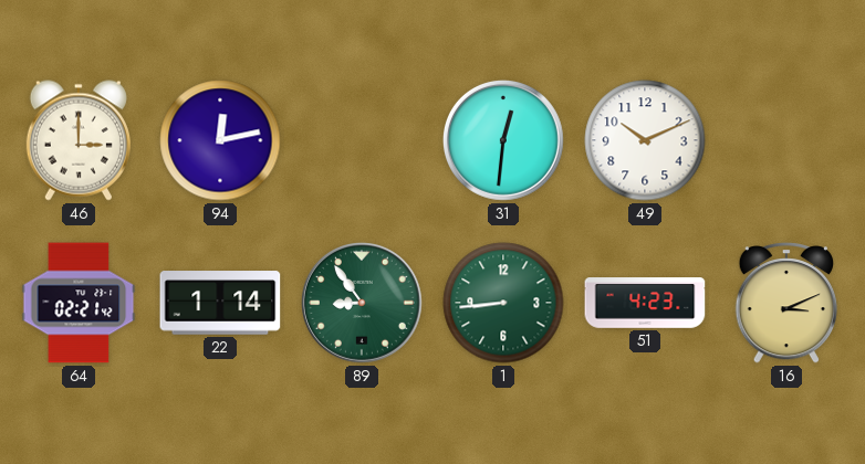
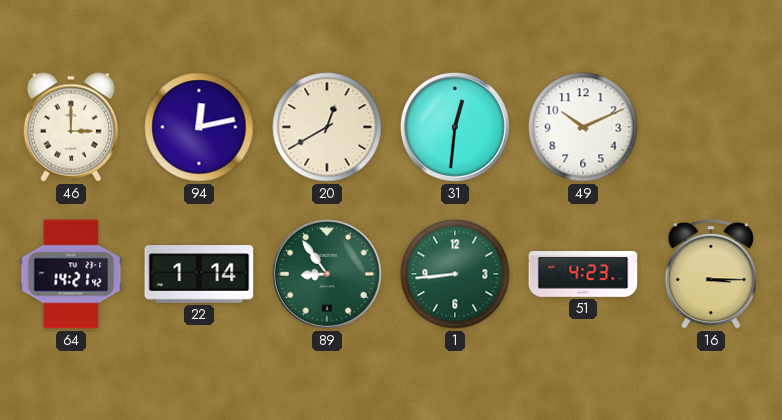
20: none -> 12:40
64: 02:21 -> 14:21
16: 3:11 -> 3:15
